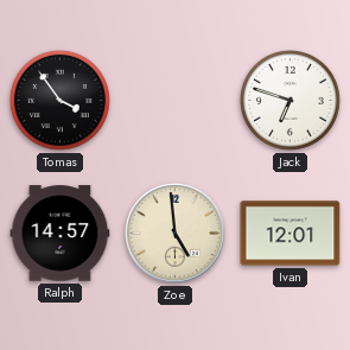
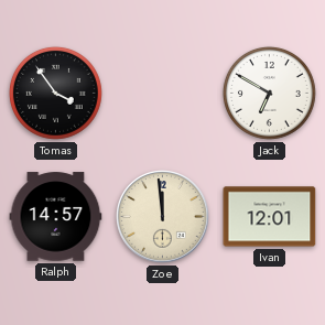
Jack: 6:48 -> 6:50
Zoe: 4:59 -> 11:59
